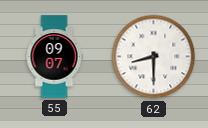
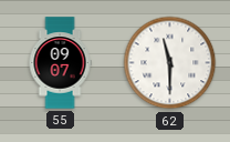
62: 8:30 -> 11:30
